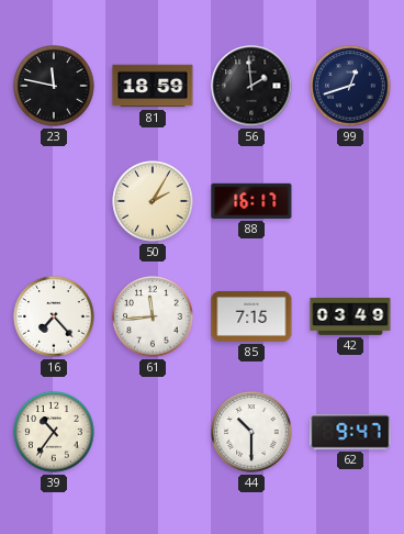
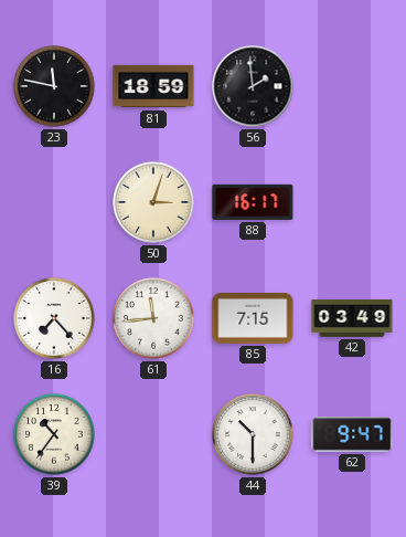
99: 12:42 -> none
50: 2:05 -> 3:03
